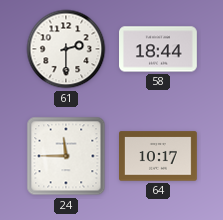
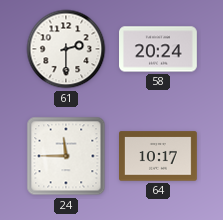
58: 18:44 -> 20:24
